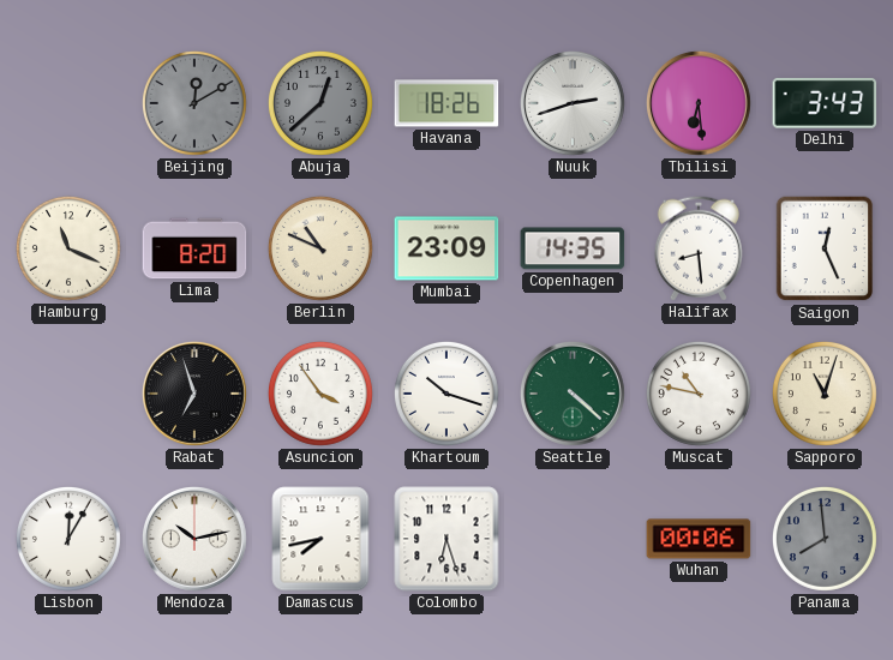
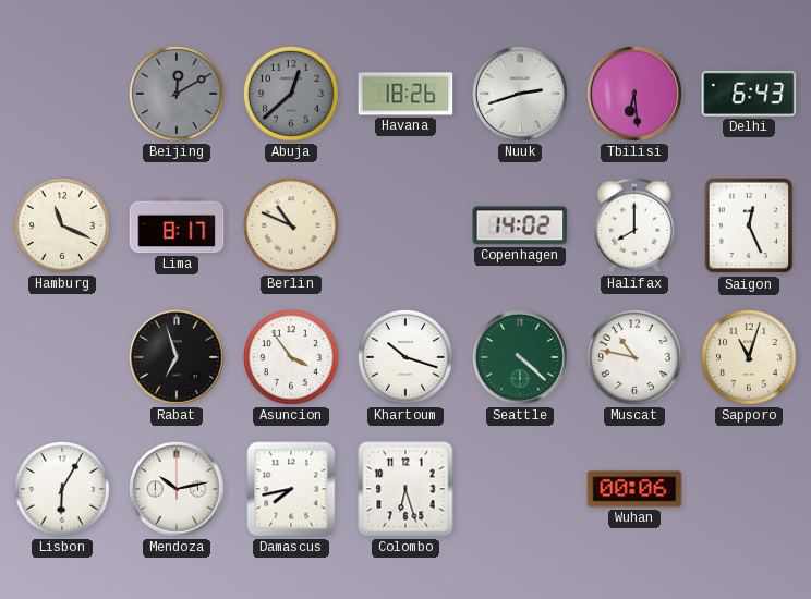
Delhi: 3:43 -> 6:43
Lima: 8:20 -> 8:17
Mumbai: 23:09 -> none
Copenhagen: 14:35 -> 14:02
Halifax: 8:29 -> 8:00
Lisbon: 12:05 -> 6:05
Panama: 7:59 -> none
